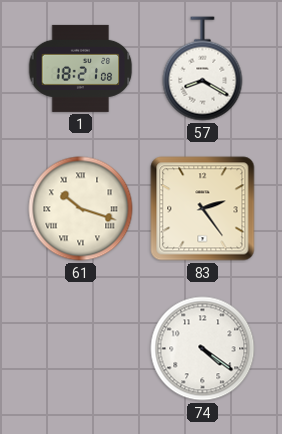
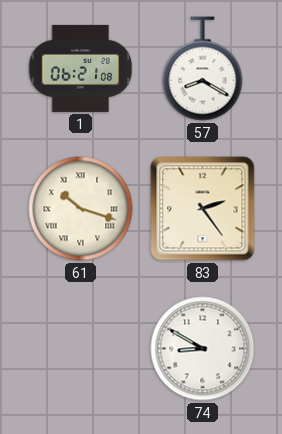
1: 18:21 -> 06:21
74: 4:21 -> 8:50
